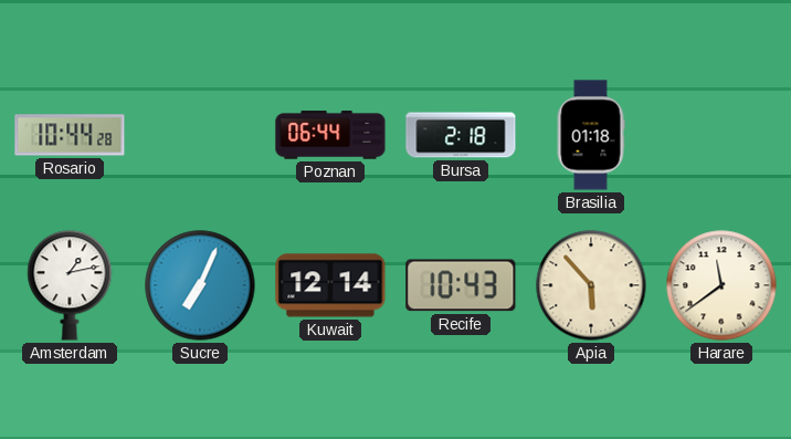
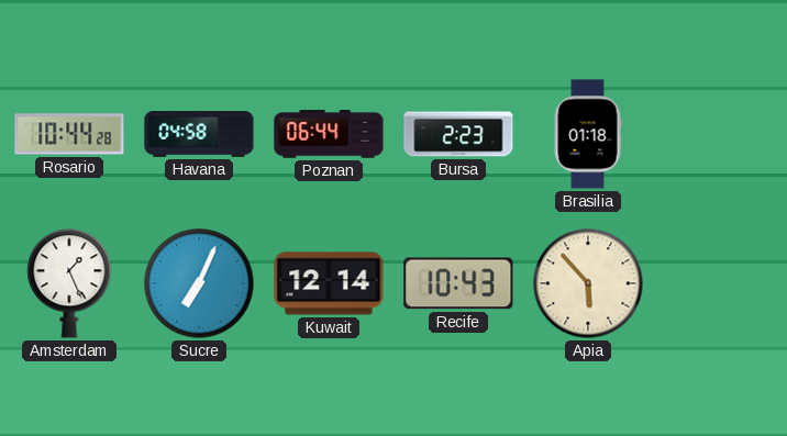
Havana: none -> 04:58
Bursa: 2:18 -> 2:23
Amsterdam: 1:13 -> 1:26
Harare: 11:39 -> none
